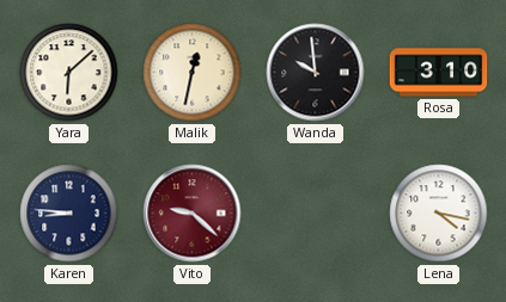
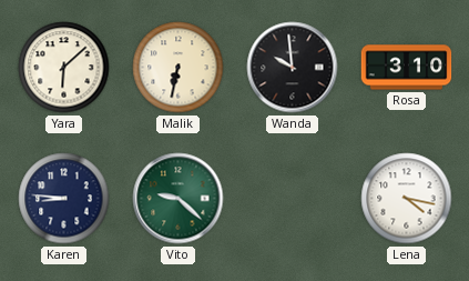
Malik: 12:32 -> 6:32
Vito dial: burgundy -> green
